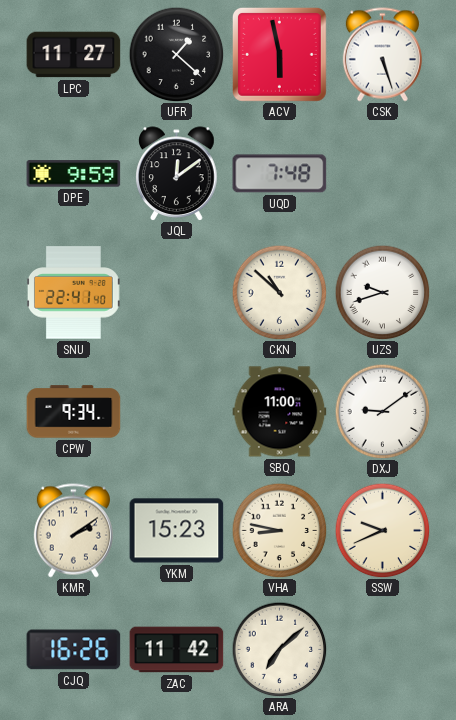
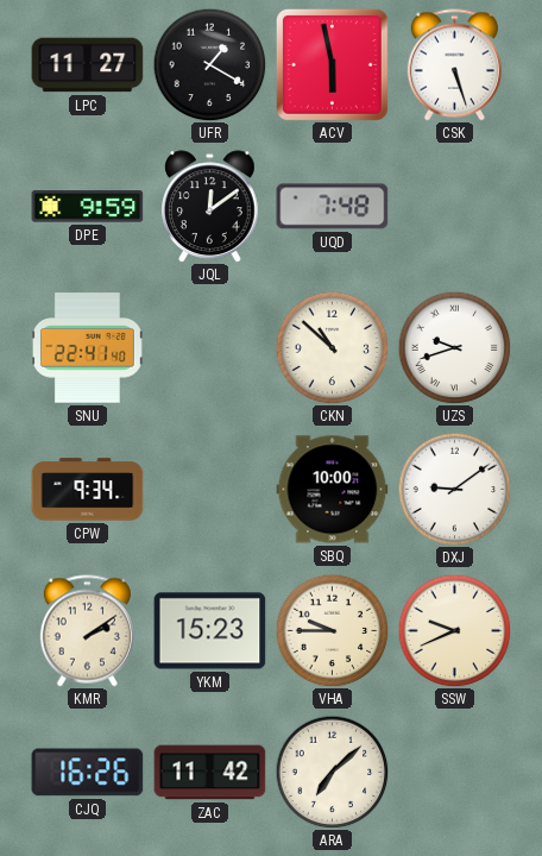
UFR: 1:22 -> 1:20
SBQ: 11:00 -> 10:00
VHA: 8:47 -> 9:45
